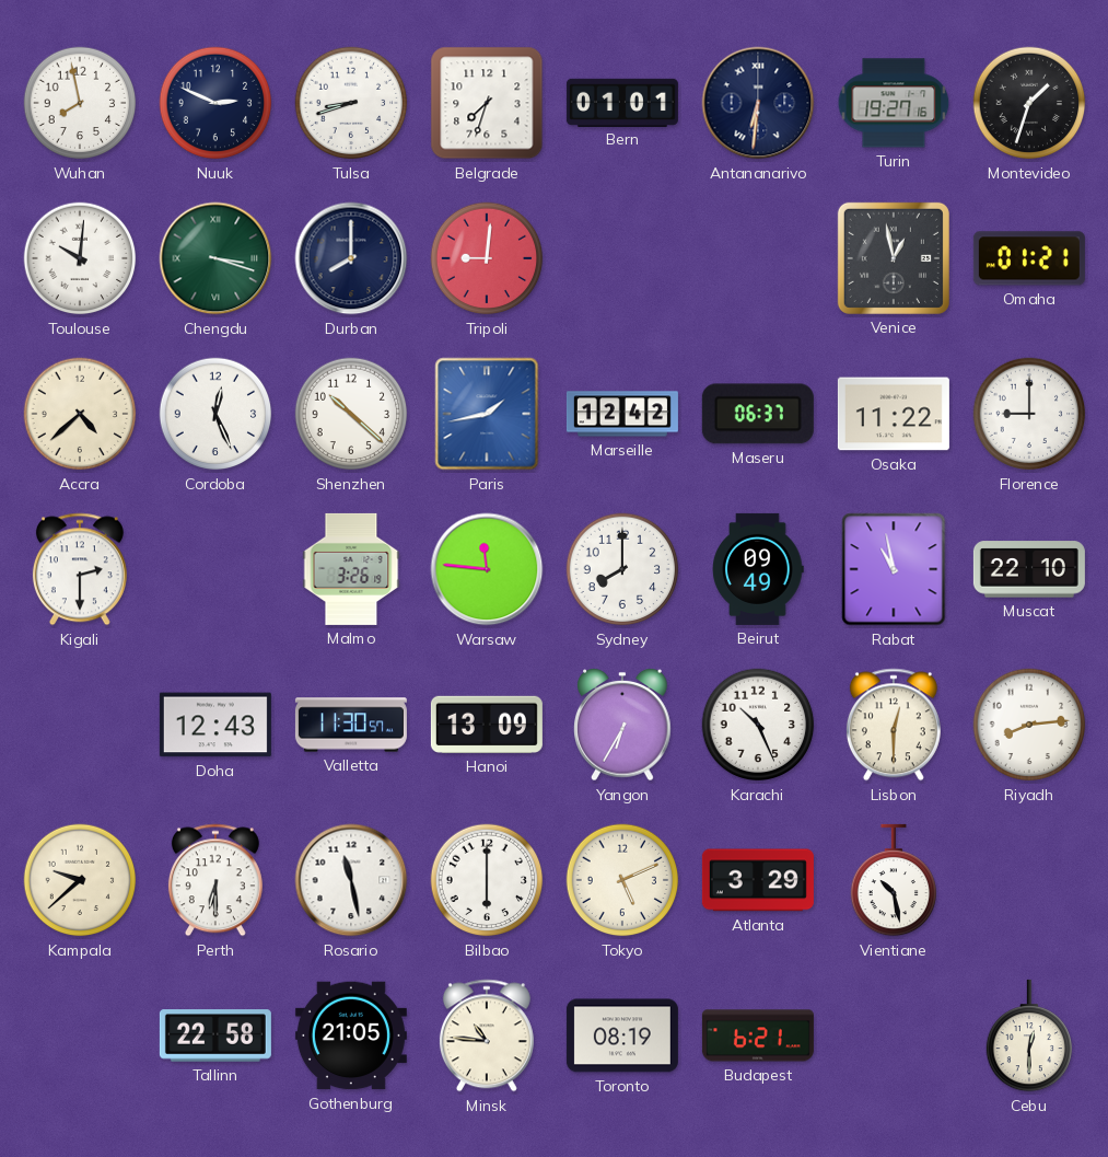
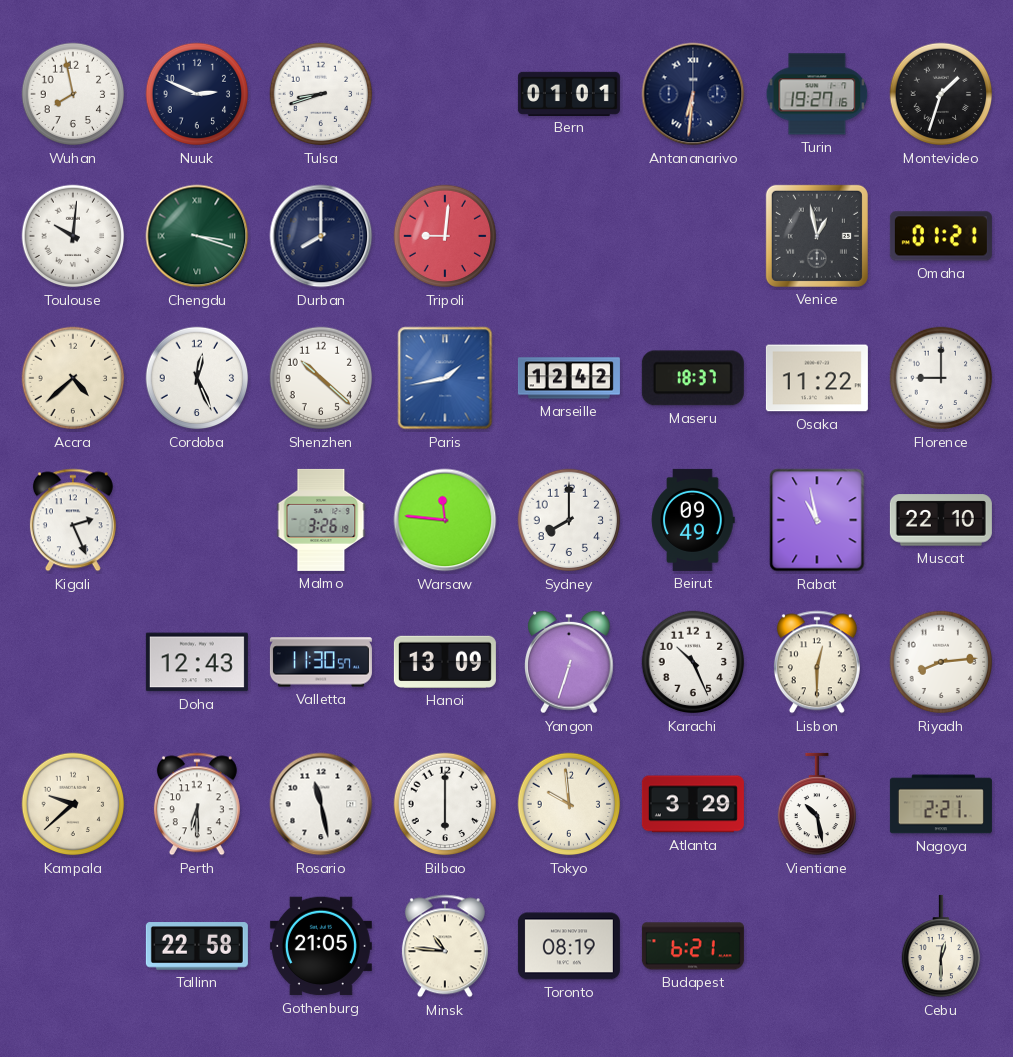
Belgrade: 7:33 -> none
Maseru: 06:37 -> 18:37
Kigali: 2:30 -> 2:26
Yangon: 6:35 -> 6:33
Tokyo: 5:11 -> 9:59
Nagoya: none -> 2:21
